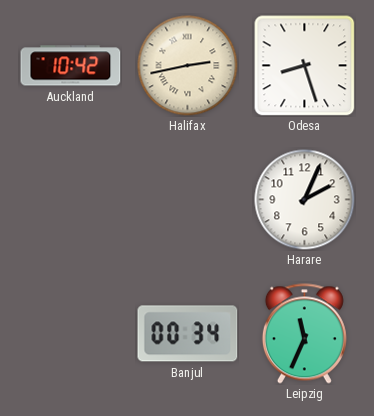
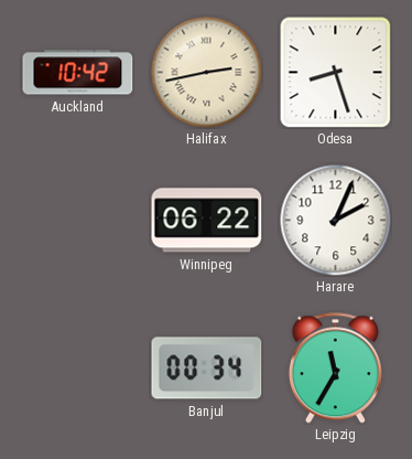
Winnipeg: none -> 06:22
Leipzig: 11:34 -> 11:35
